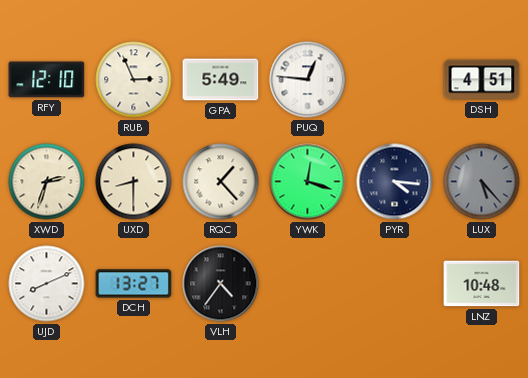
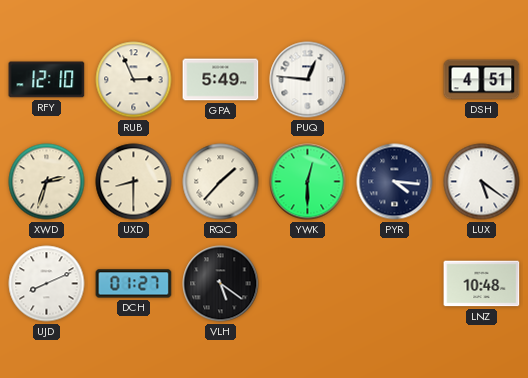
RQC: 1:23 -> 1:37
YWK: 12:18 -> 12:30
LUX: 5:23 -> 5:21
LUX dial: grey -> white
DCH: 13:27 -> 01:27
VLH: 4:36 -> 5:21
